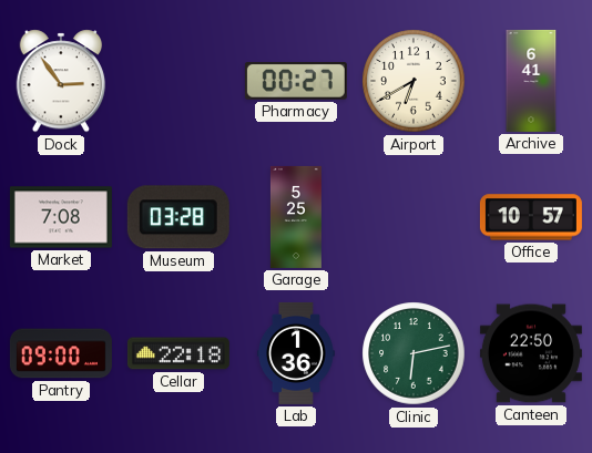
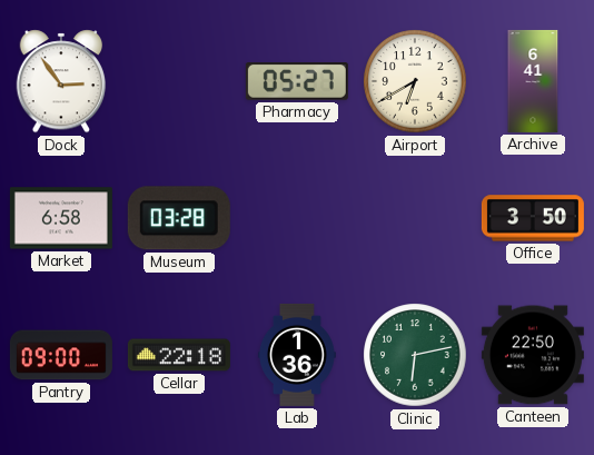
Pharmacy: 00:27 -> 05:27
Market: 7:08 -> 6:58
Garage: 5:25 -> none
Office: 10:57 -> 3:50
